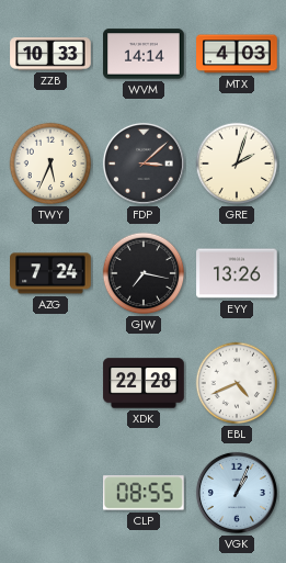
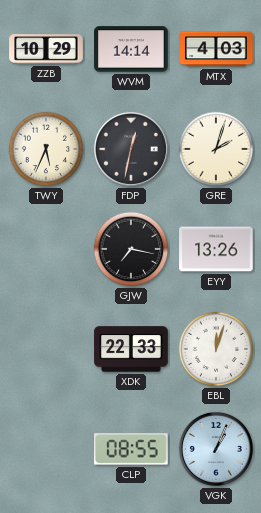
ZZB: 10:33 -> 10:29
FDP: 3:08 -> 12:32
AZG: 7:24 -> none
XDK: 22:28 -> 22:33
EBL: 4:41 -> 12:03
